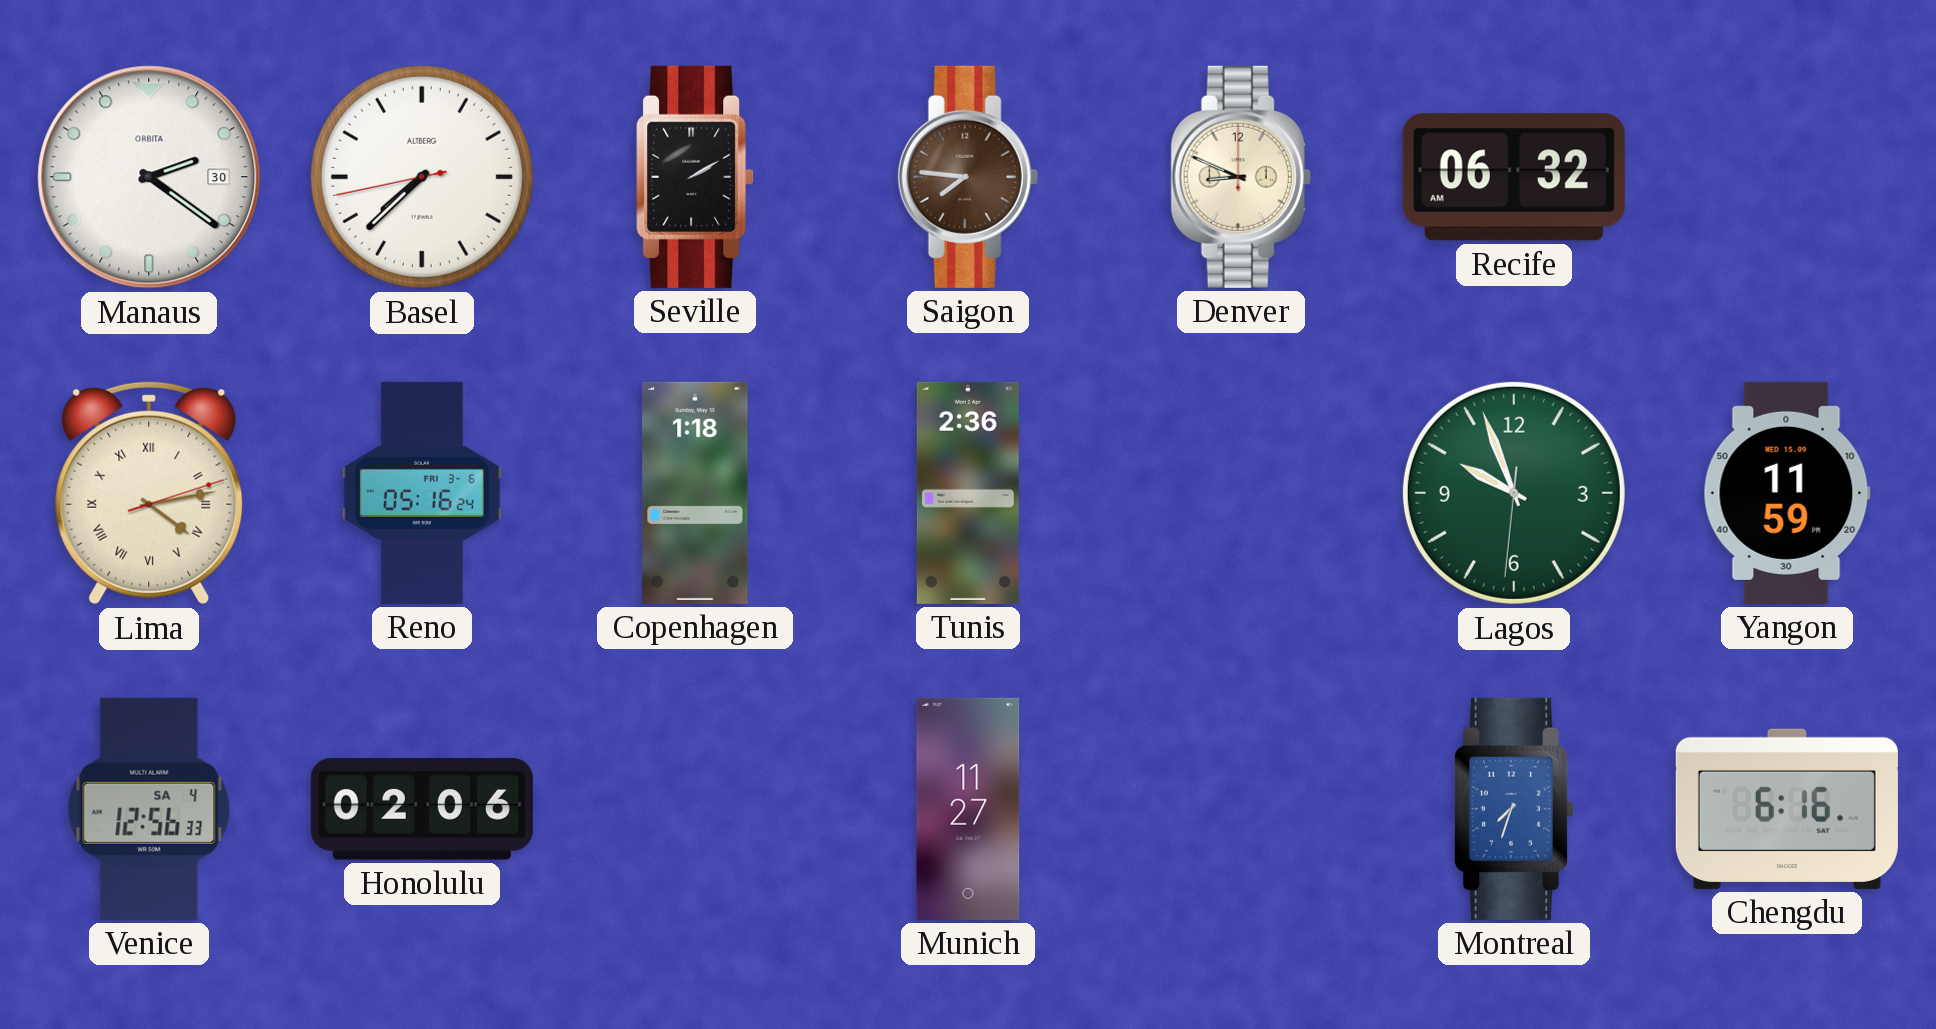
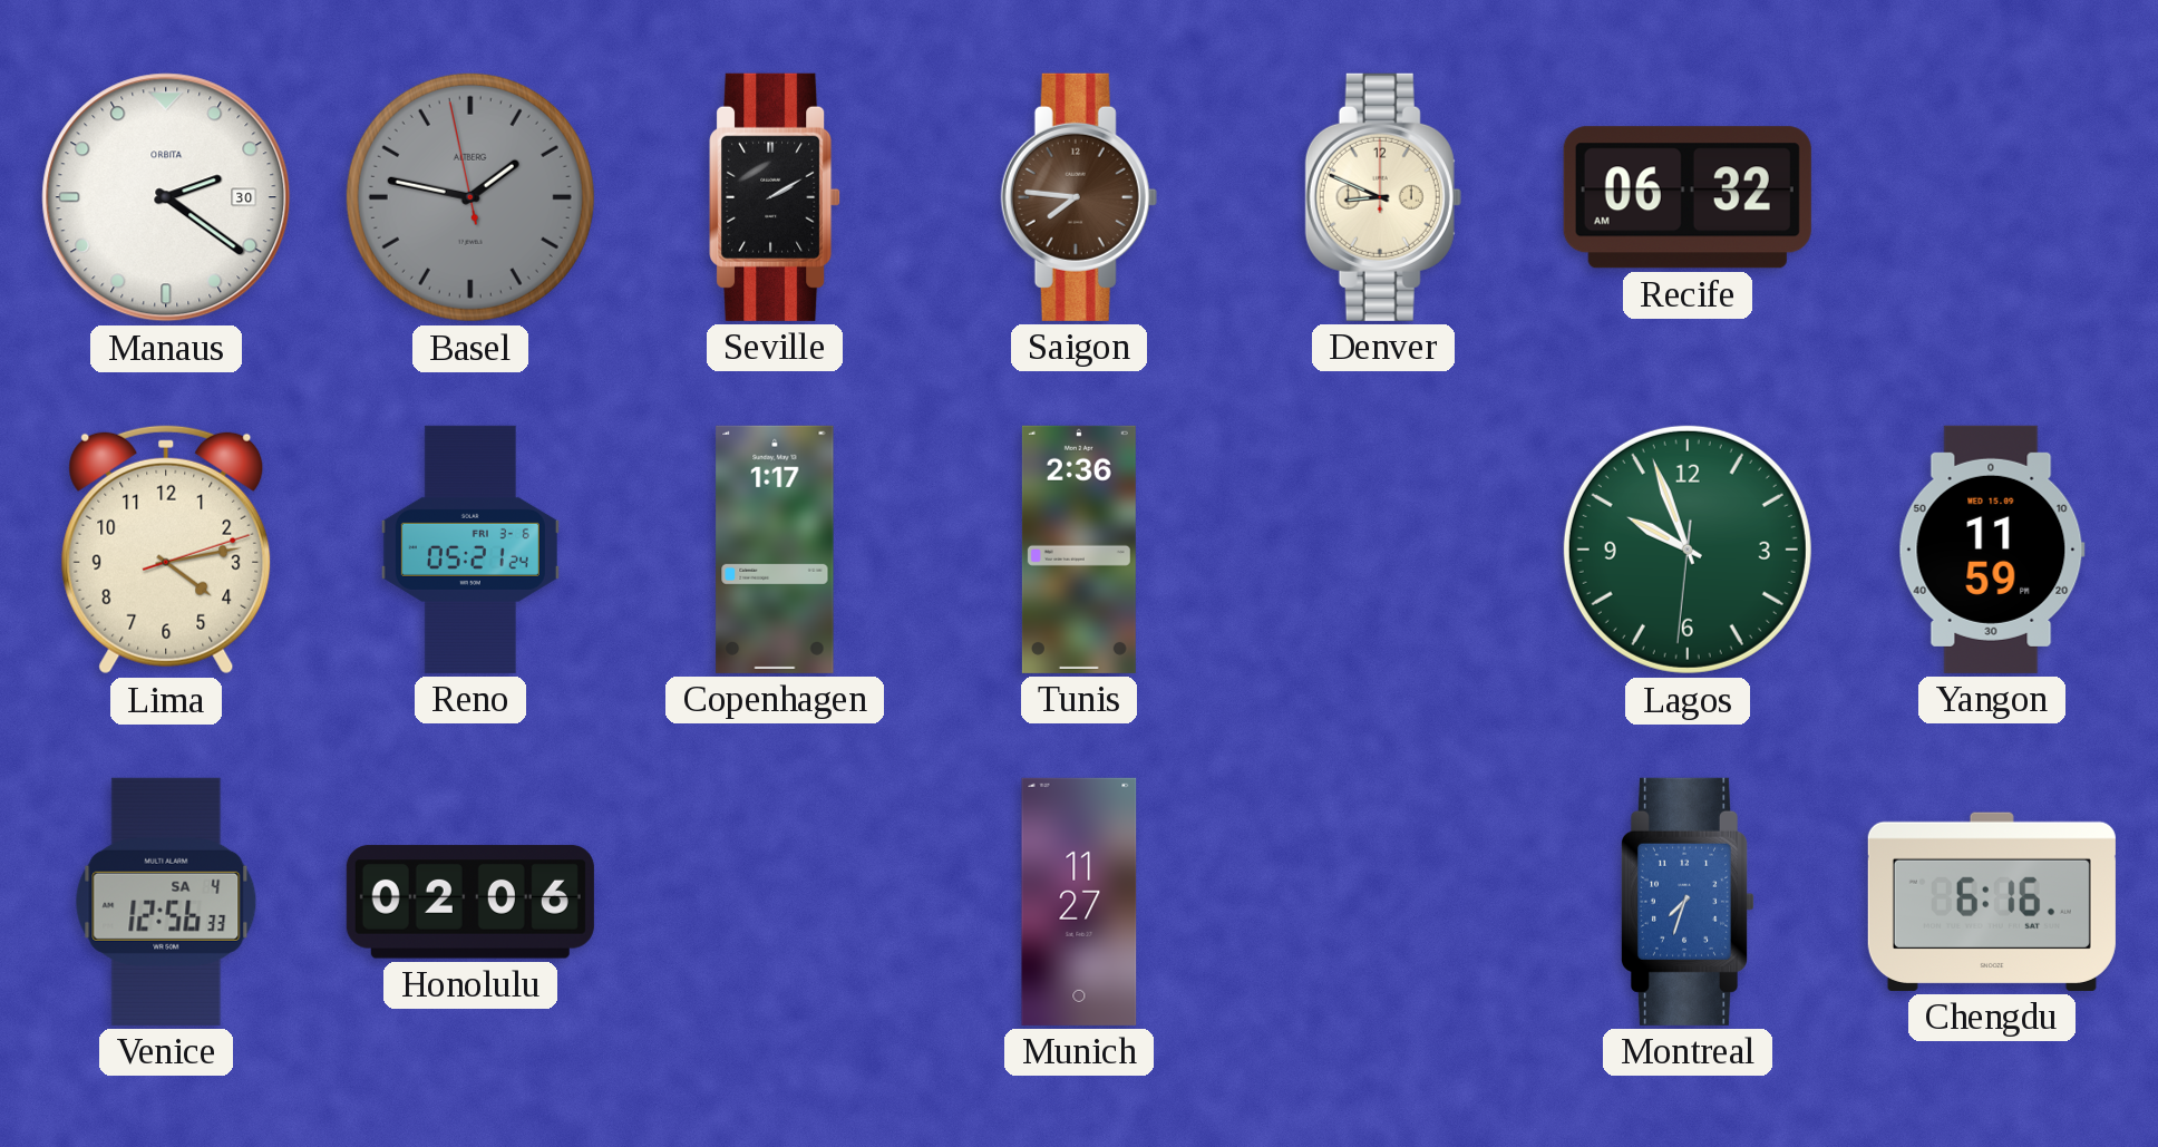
Basel: 7:37 -> 1:46
Basel dial: white -> grey
Lima numerals: Roman -> Arabic
Reno: 05:16 -> 05:21
Copenhagen: 1:18 -> 1:17
